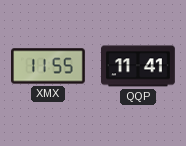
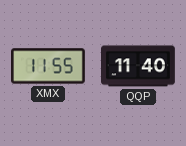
QQP: 11:41 -> 11:40
